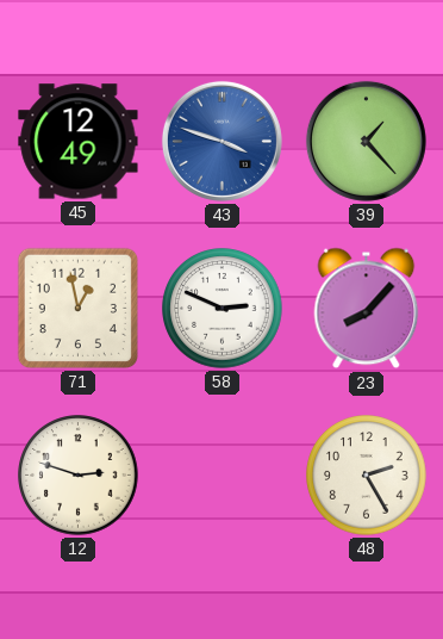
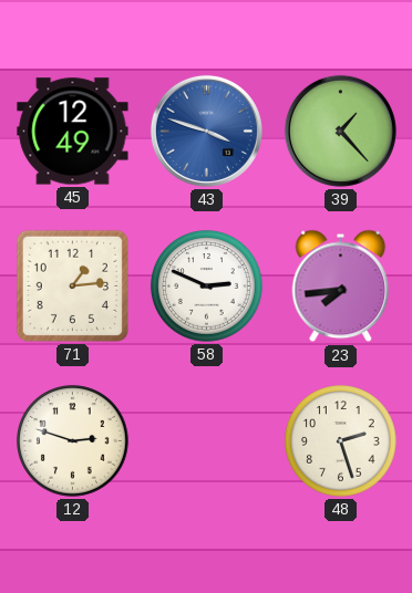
71: 12:58 -> 1:14
23: 8:07 -> 7:44
48: 2:25 -> 2:27
